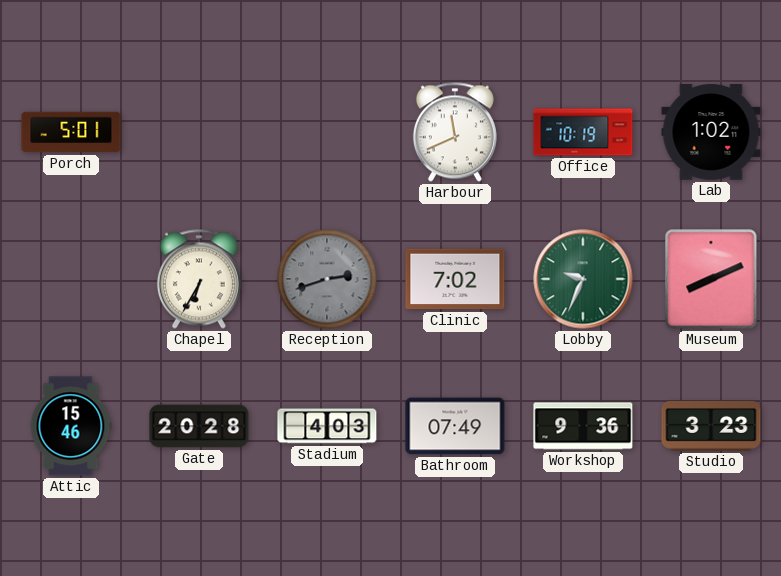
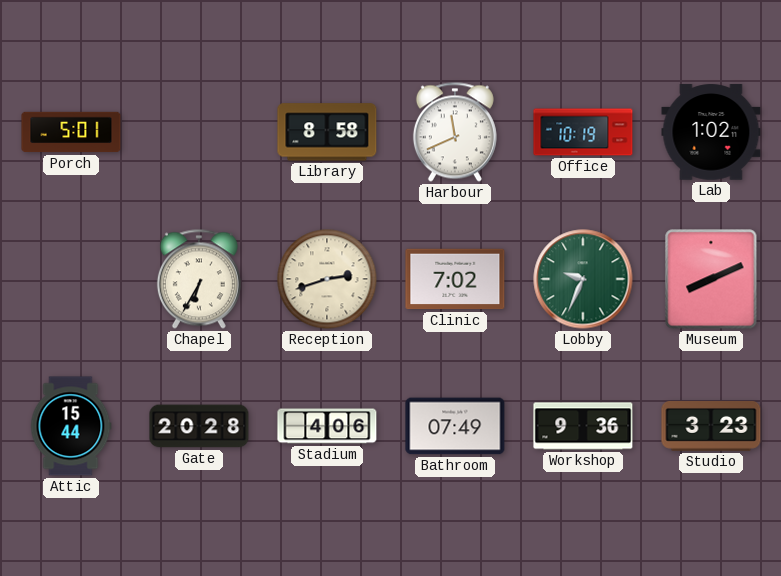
Library: none -> 8:58
Reception dial: grey -> cream
Attic: 15:46 -> 15:44
Stadium: 4:03 -> 4:06
